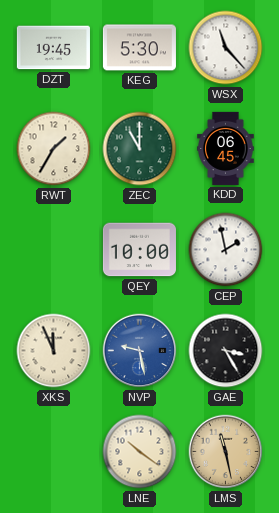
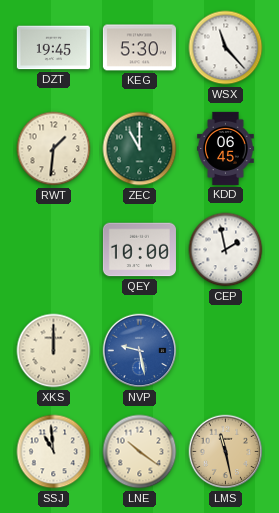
RWT: 1:35 -> 1:31
XKS: 11:56 -> 12:00
GAE: 3:25 -> none
SSJ: none -> 10:59
